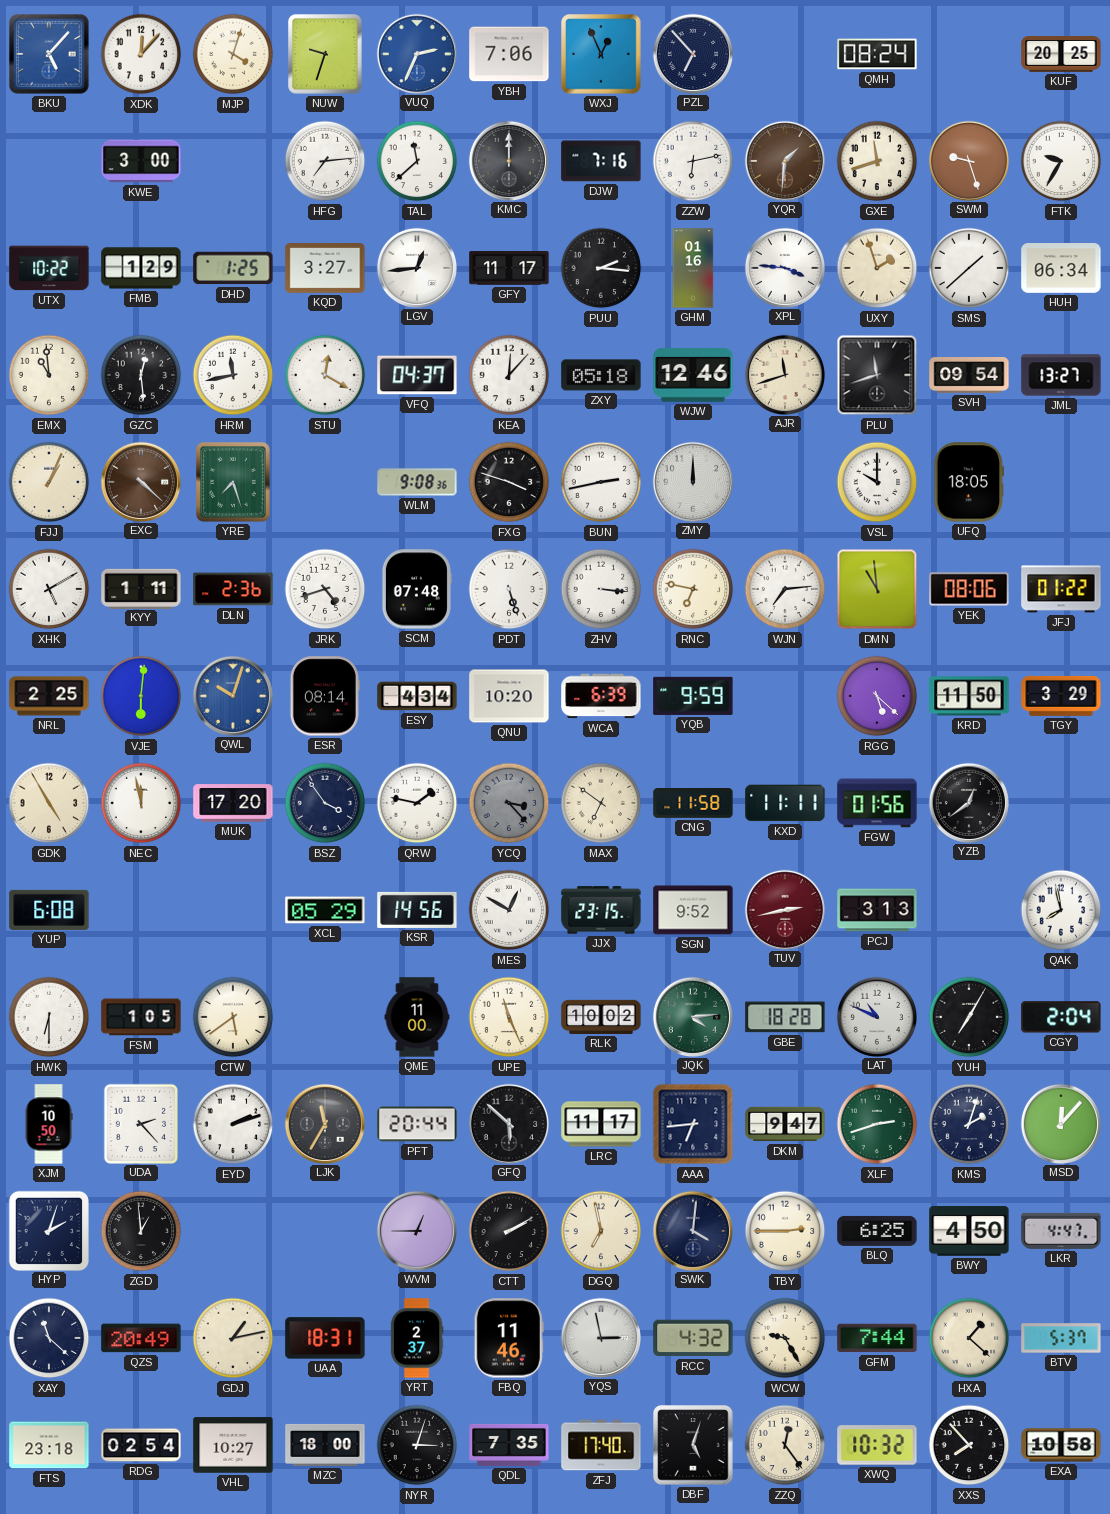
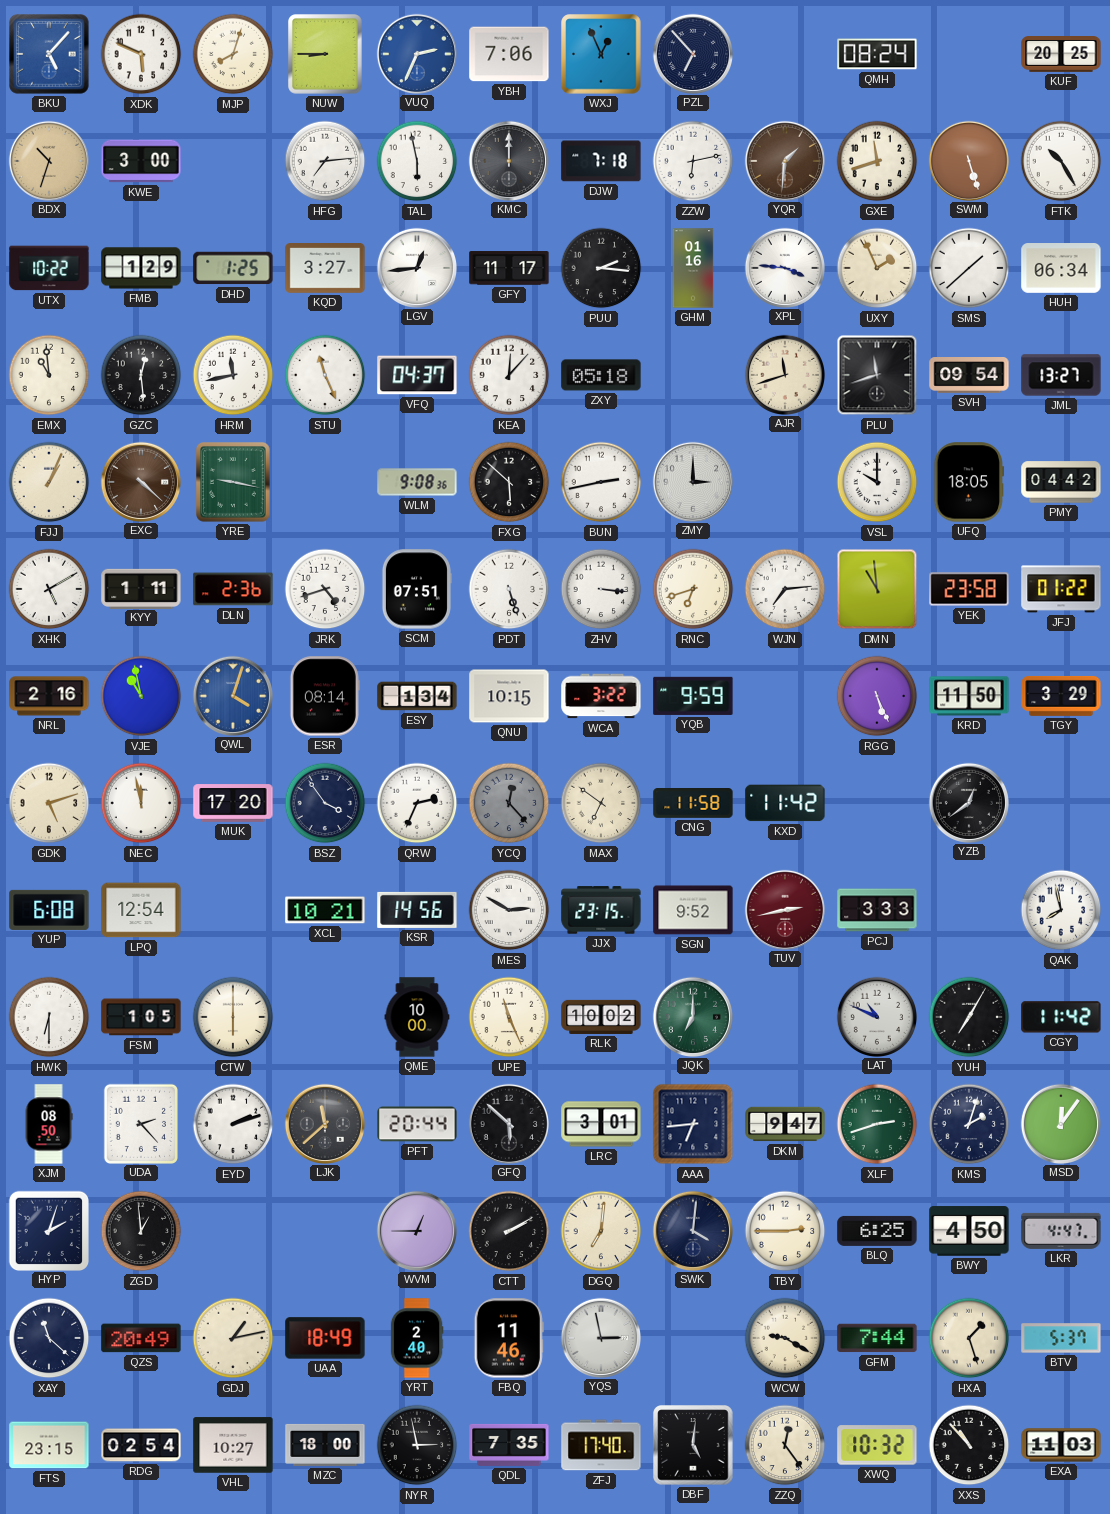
XDK: 12:07 -> 5:49
MJP: 4:03 -> 8:03
NUW: 9:33 -> 8:45
BDX: none -> 10:33
TAL: 11:38 -> 5:58
DJW: 7:16 -> 7:18
SWM: 9:27 -> 5:27
FTK: 9:35 -> 10:25
UXY: 1:57 -> 1:56
STU: 12:20 -> 11:26
WJW: 12:46 -> none
YRE: 7:27 -> 9:17
FXG: 3:48 -> 5:52
ZMY: 12:00 -> 3:00
PMY: none -> 04:42
SCM: 07:48 -> 07:51
RNC: 6:47 -> 6:42
YEK: 08:06 -> 23:58
NRL: 2:25 -> 2:16
VJE: 6:01 -> 10:58
QWL: 10:03 -> 4:03
ESY: 4:34 -> 1:34
QNU: 10:20 -> 10:15
WCA: 6:39 -> 3:22
RGG: 5:22 -> 5:26
GDK: 4:55 -> 5:12
QRW: 1:47 -> 2:34
YCQ: 3:23 -> 12:23
KXD: 11:11 -> 11:42
FGW: 01:56 -> none
LPQ: none -> 12:54
XCL: 05:29 -> 10:21
MES: 12:50 -> 2:50
PCJ: 3:13 -> 3:33
CTW: 5:39 -> 6:00
QME: 11:00 -> 10:00
JQK: 4:14 -> 7:00
GBE: 18:28 -> none
CGY: 2:04 -> 11:42
XJM: 10:50 -> 08:50
LJK: 11:35 -> 11:38
LRC: 11:17 -> 3:01
MSD: 12:07 -> 12:06
DGQ: 6:58 -> 7:01
UAA: 18:31 -> 18:49
YRT: 2:37 -> 2:40
RCC: 4:32 -> none
WCW: 9:25 -> 9:20
HXA: 1:22 -> 1:27
FTS: 23:18 -> 23:15
NYR: 3:03 -> 2:58
DBF: 5:03 -> 5:01
XXS: 7:53 -> 10:53
EXA: 10:58 -> 11:03
